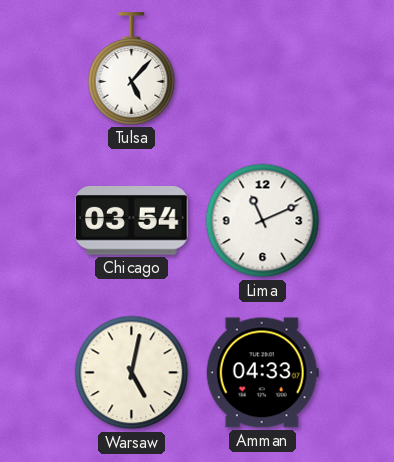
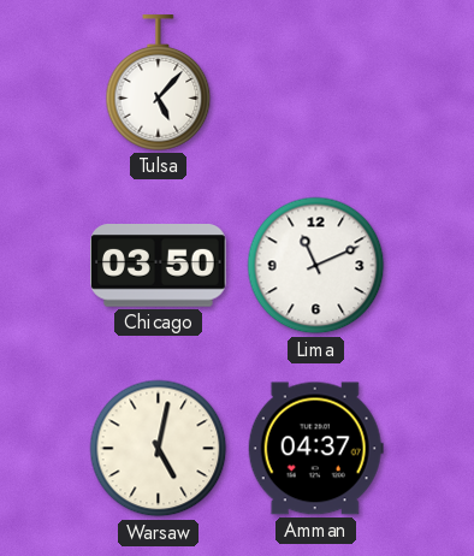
Chicago: 03:54 -> 03:50
Amman: 04:33 -> 04:37
